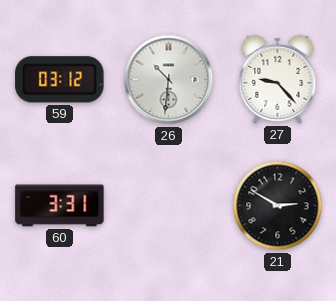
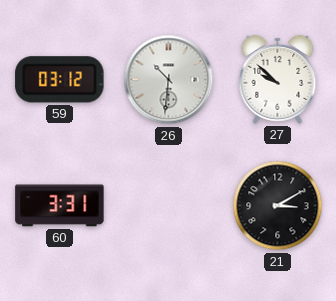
27: 9:23 -> 9:52
21: 2:50 -> 3:10
